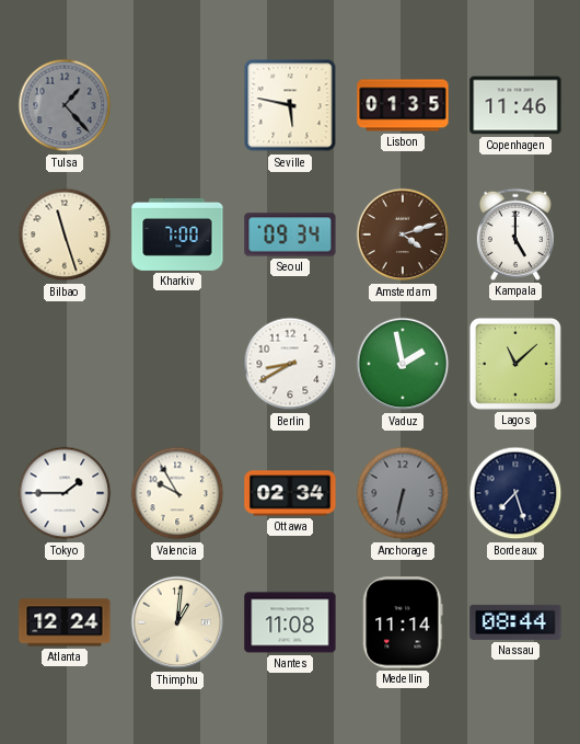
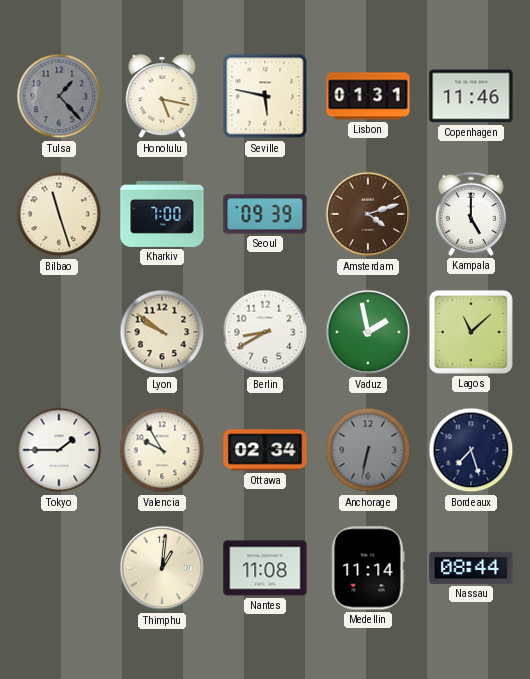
Honolulu: none -> 5:17
Lisbon: 01:35 -> 01:31
Seoul: 09:34 -> 09:39
Lyon: none -> 9:51
Atlanta: 12:24 -> none
